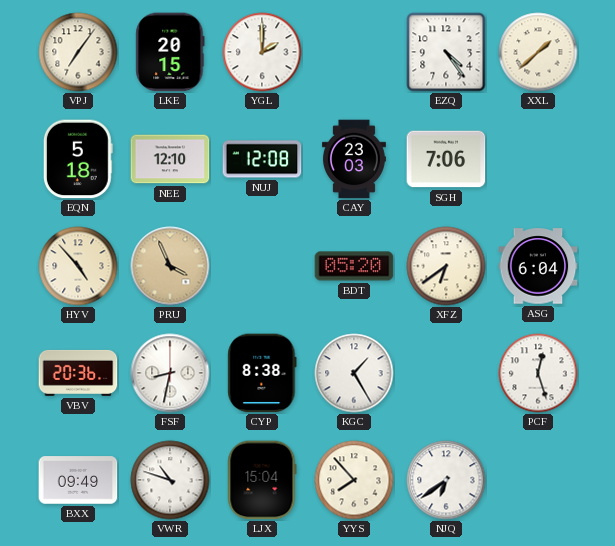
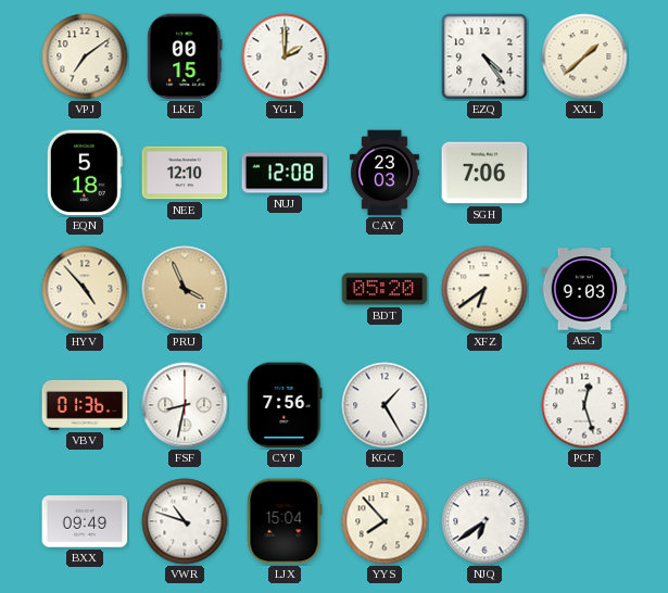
VPJ: 7:06 -> 7:09
LKE: 20:15 -> 00:15
ASG: 6:04 -> 9:03
VBV: 20:36 -> 01:36
CYP: 8:38 -> 7:56
